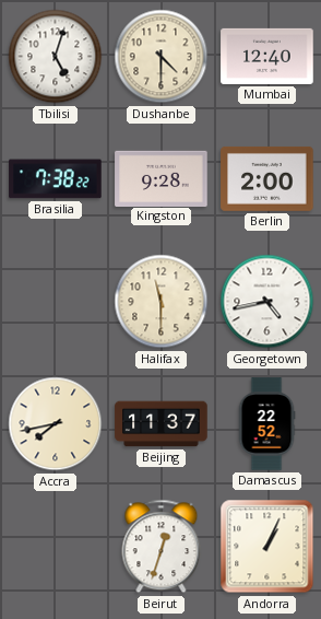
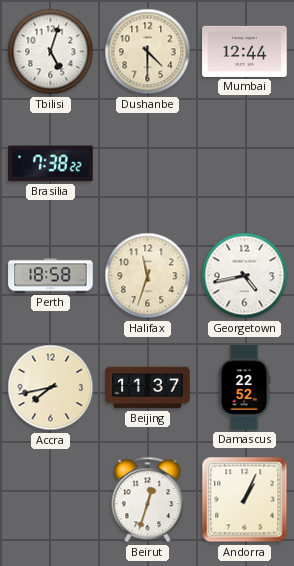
Mumbai: 12:40 -> 12:44
Kingston: 9:28 -> none
Berlin: 2:00 -> none
Perth: none -> 18:58
Halifax: 11:30 -> 11:33
